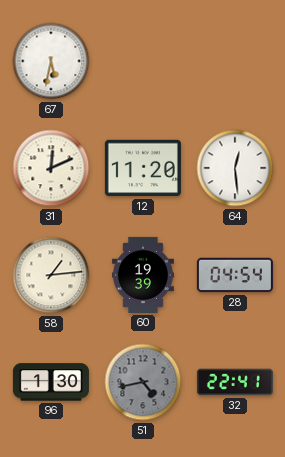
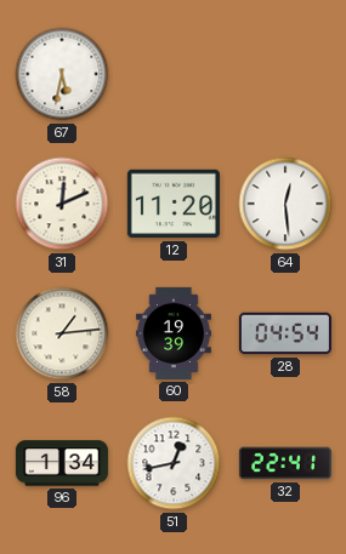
96: 1:30 -> 1:34
51: 4:43 -> 12:43
51 dial: grey -> white
